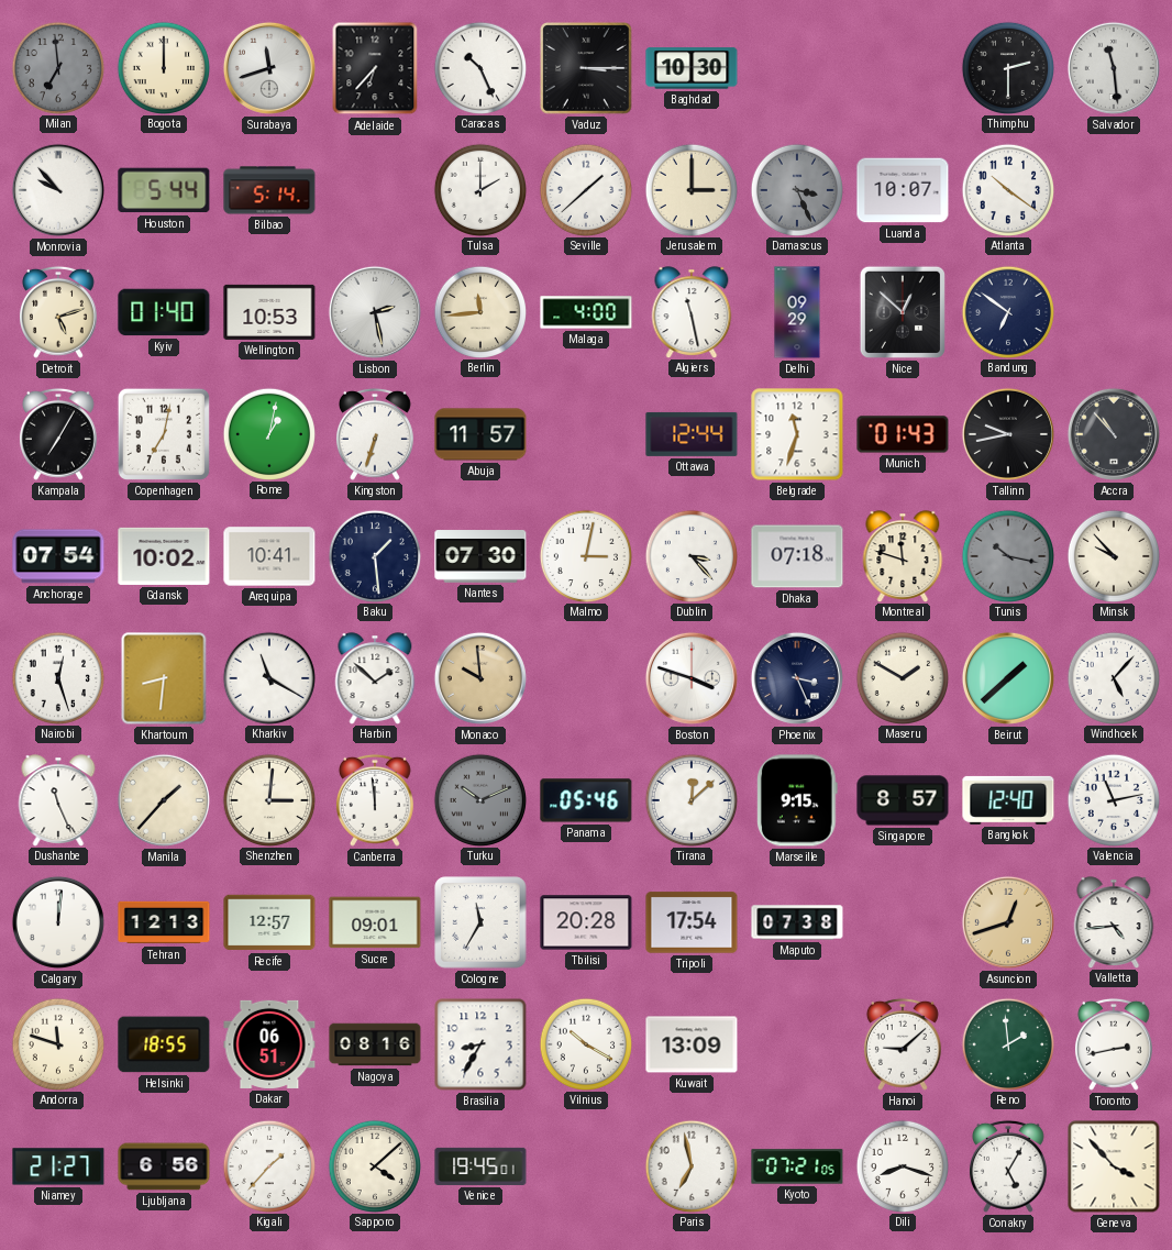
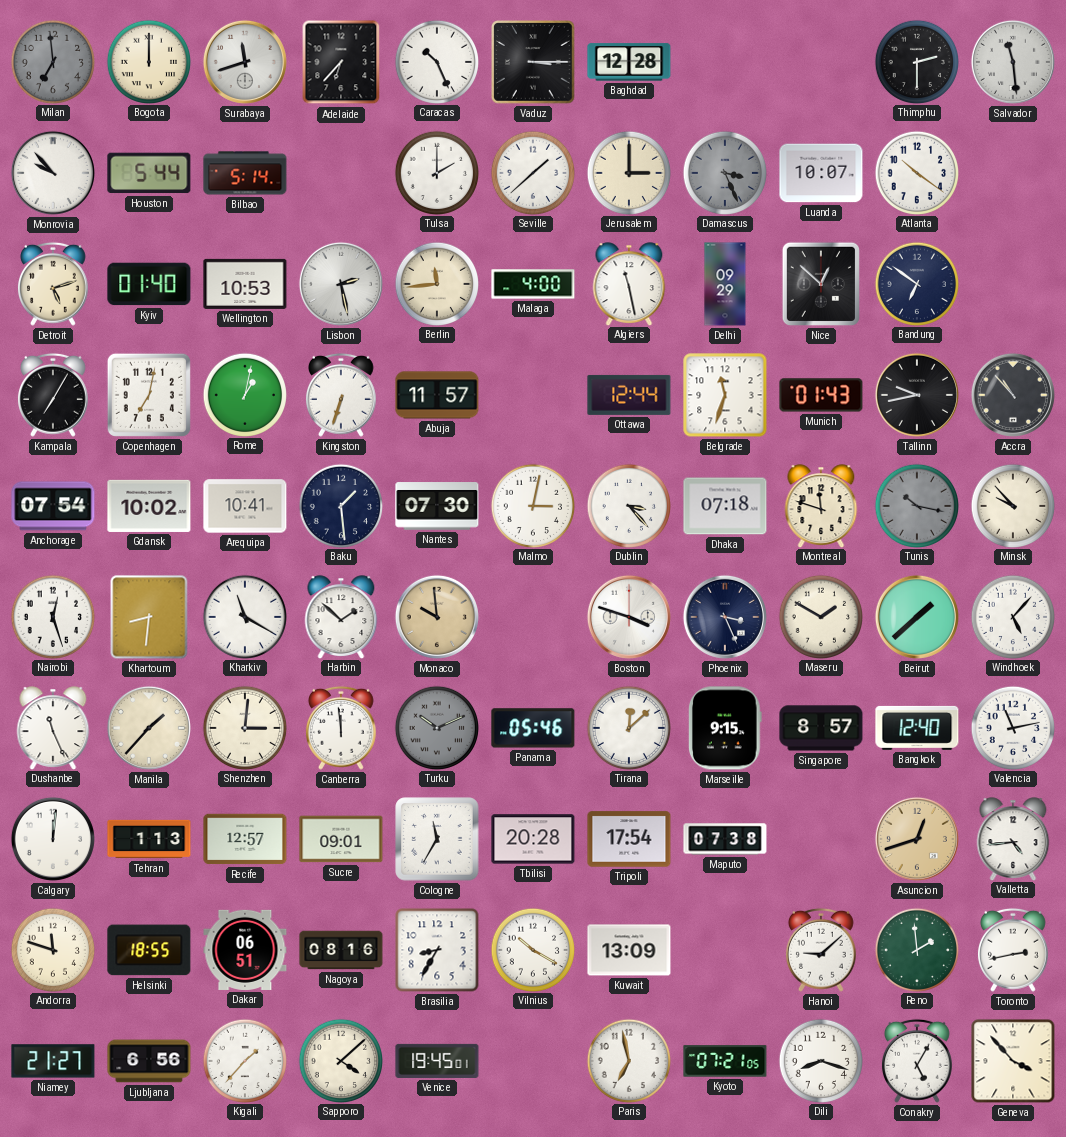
Baghdad: 10:30 -> 12:28
Tehran: 12:13 -> 1:13
